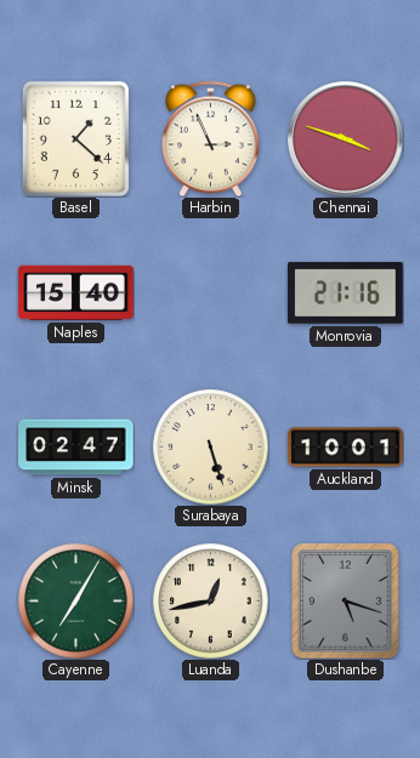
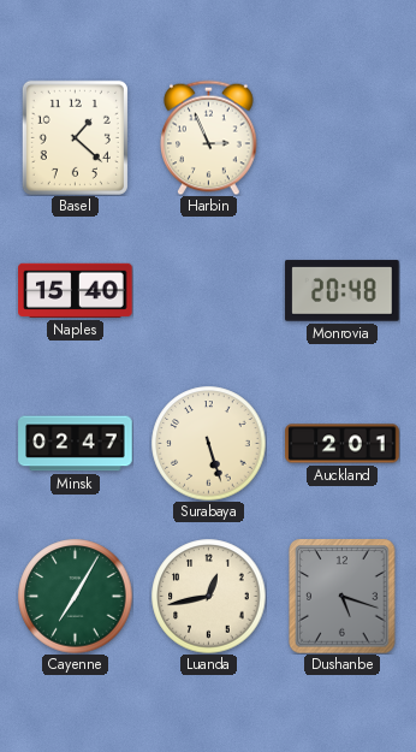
Chennai: 3:48 -> none
Monrovia: 21:16 -> 20:48
Auckland: 10:01 -> 2:01
